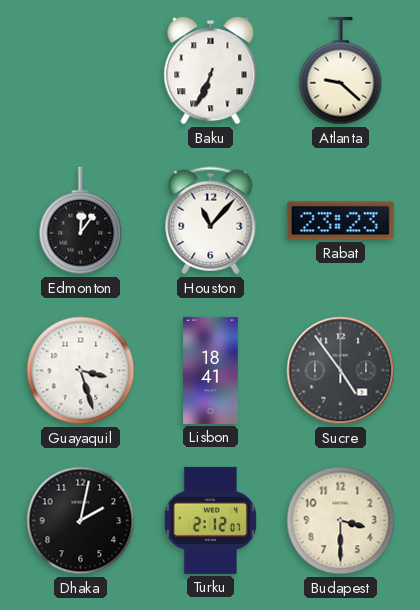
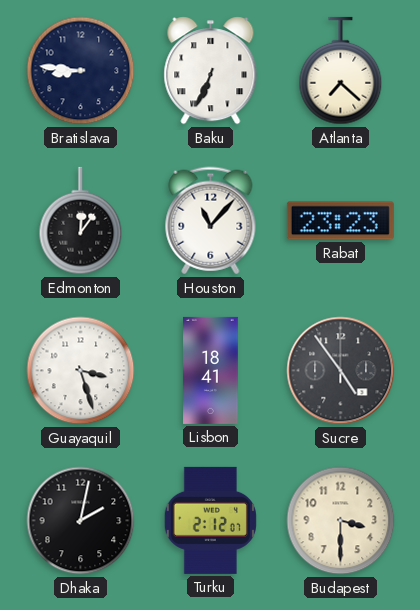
Bratislava: none -> 8:46
Atlanta: 9:22 -> 7:22
